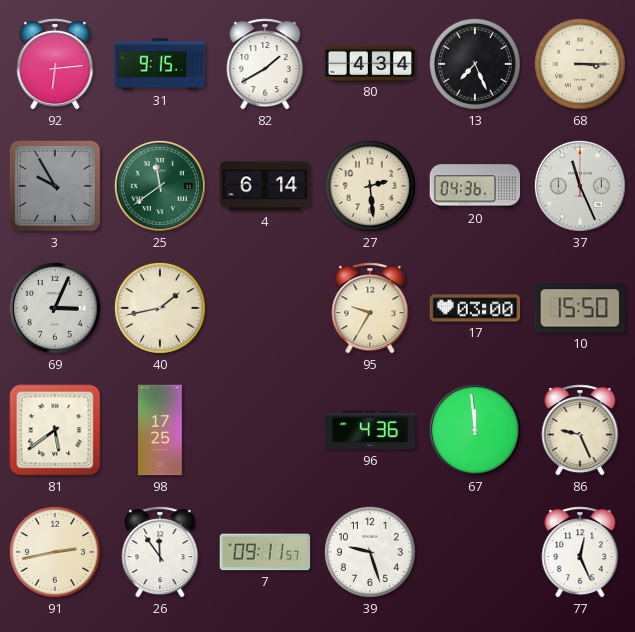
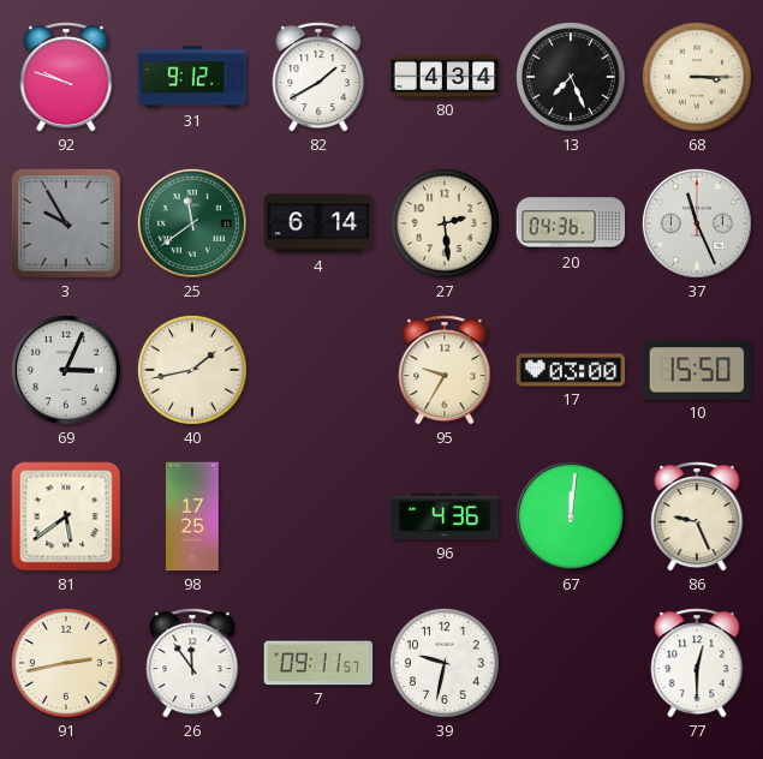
92: 6:14 -> 9:48
31: 9:15 -> 9:12
67: 11:59 -> 12:01
39: 9:27 -> 9:32
77: 12:26 -> 12:30
